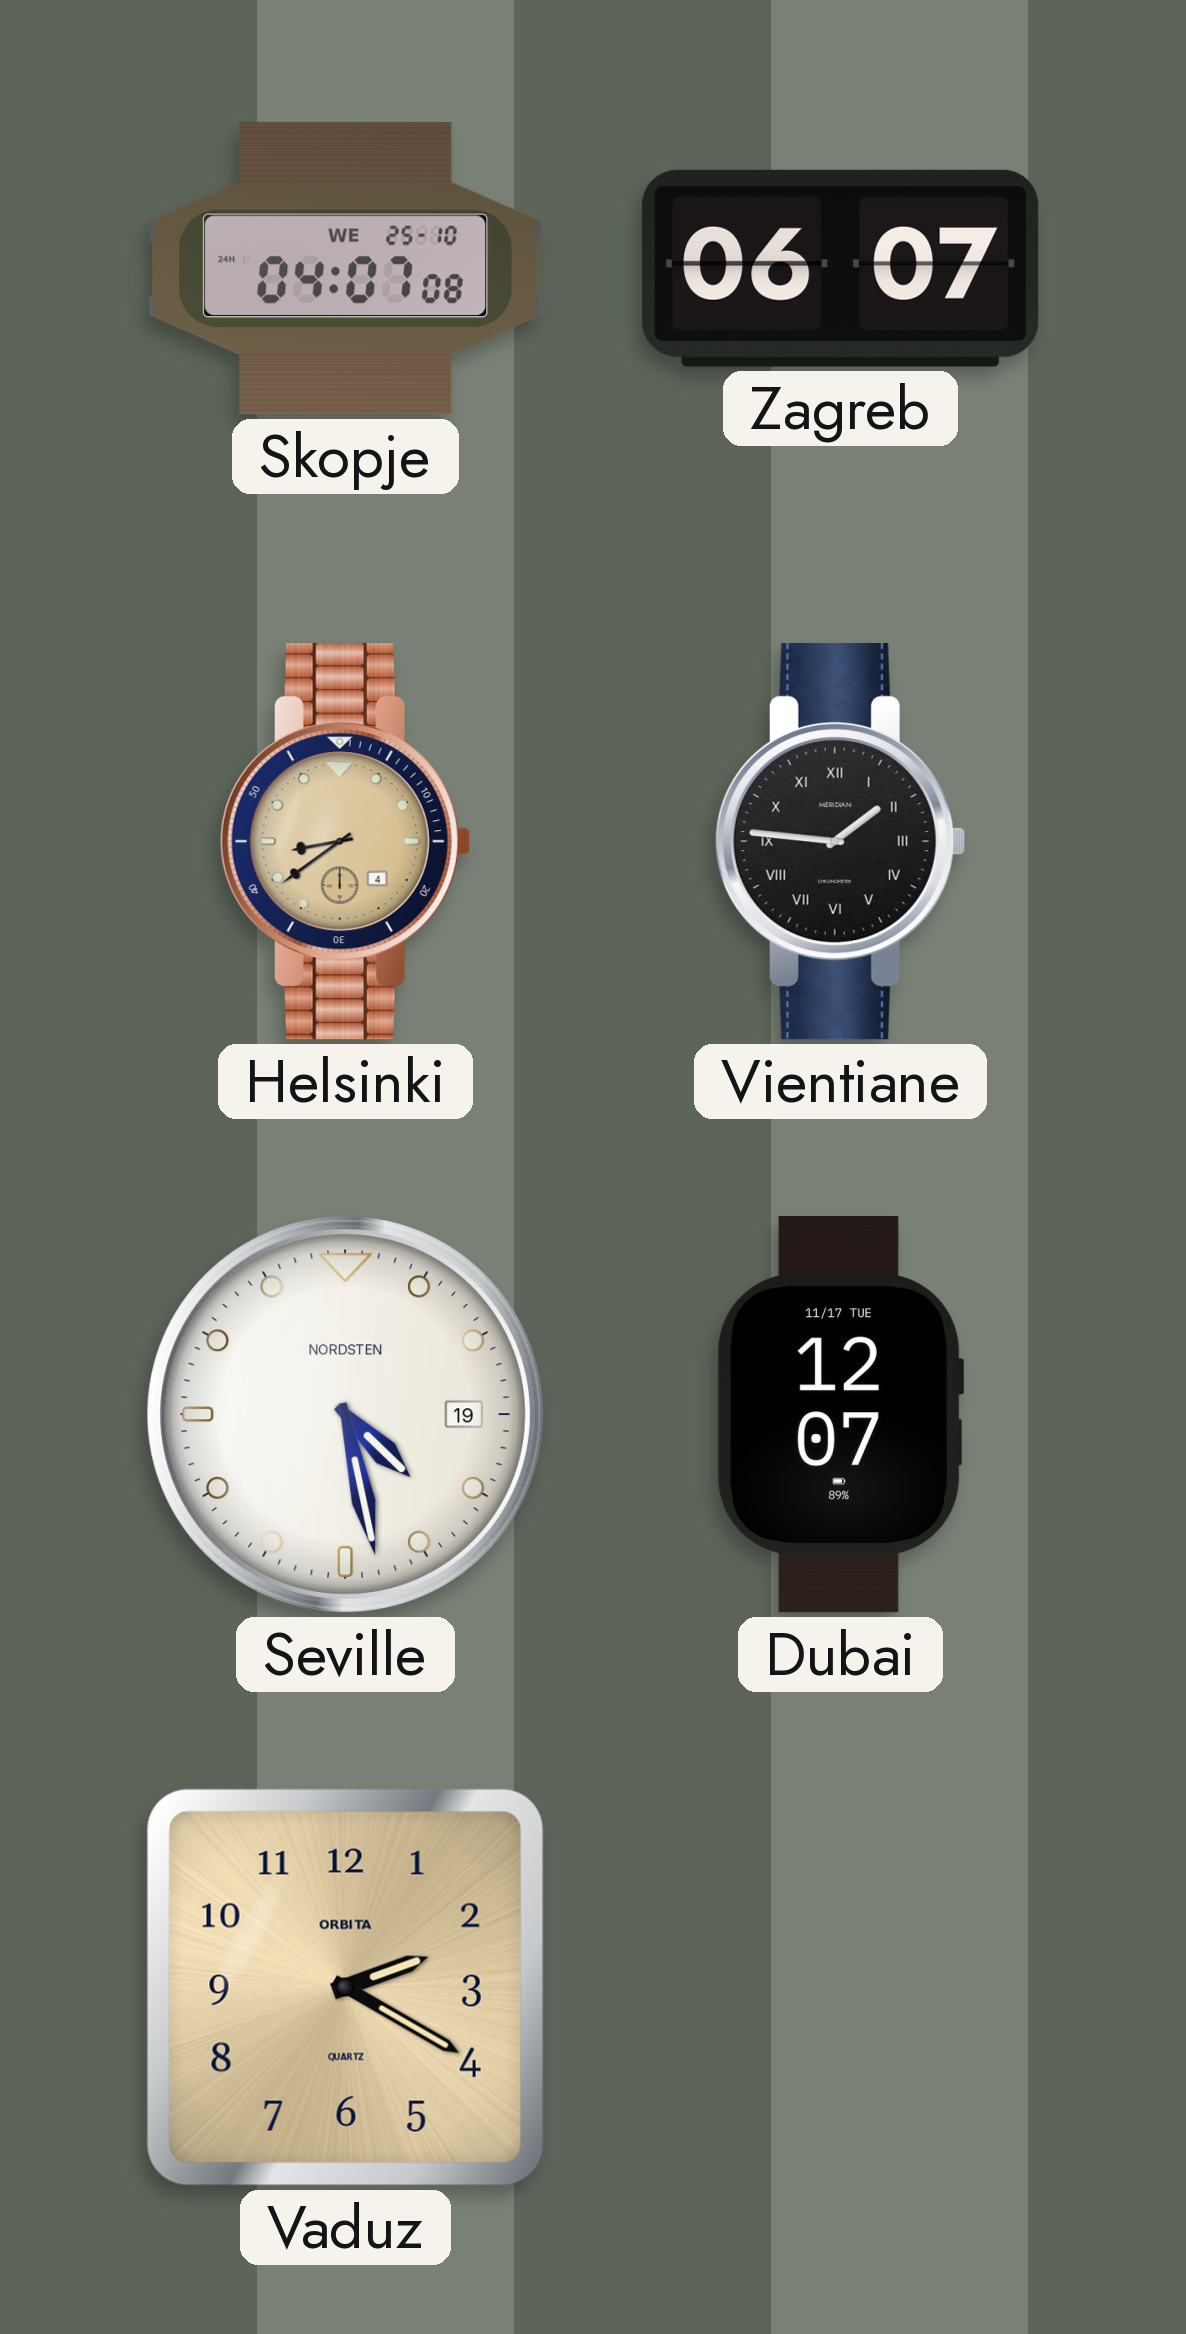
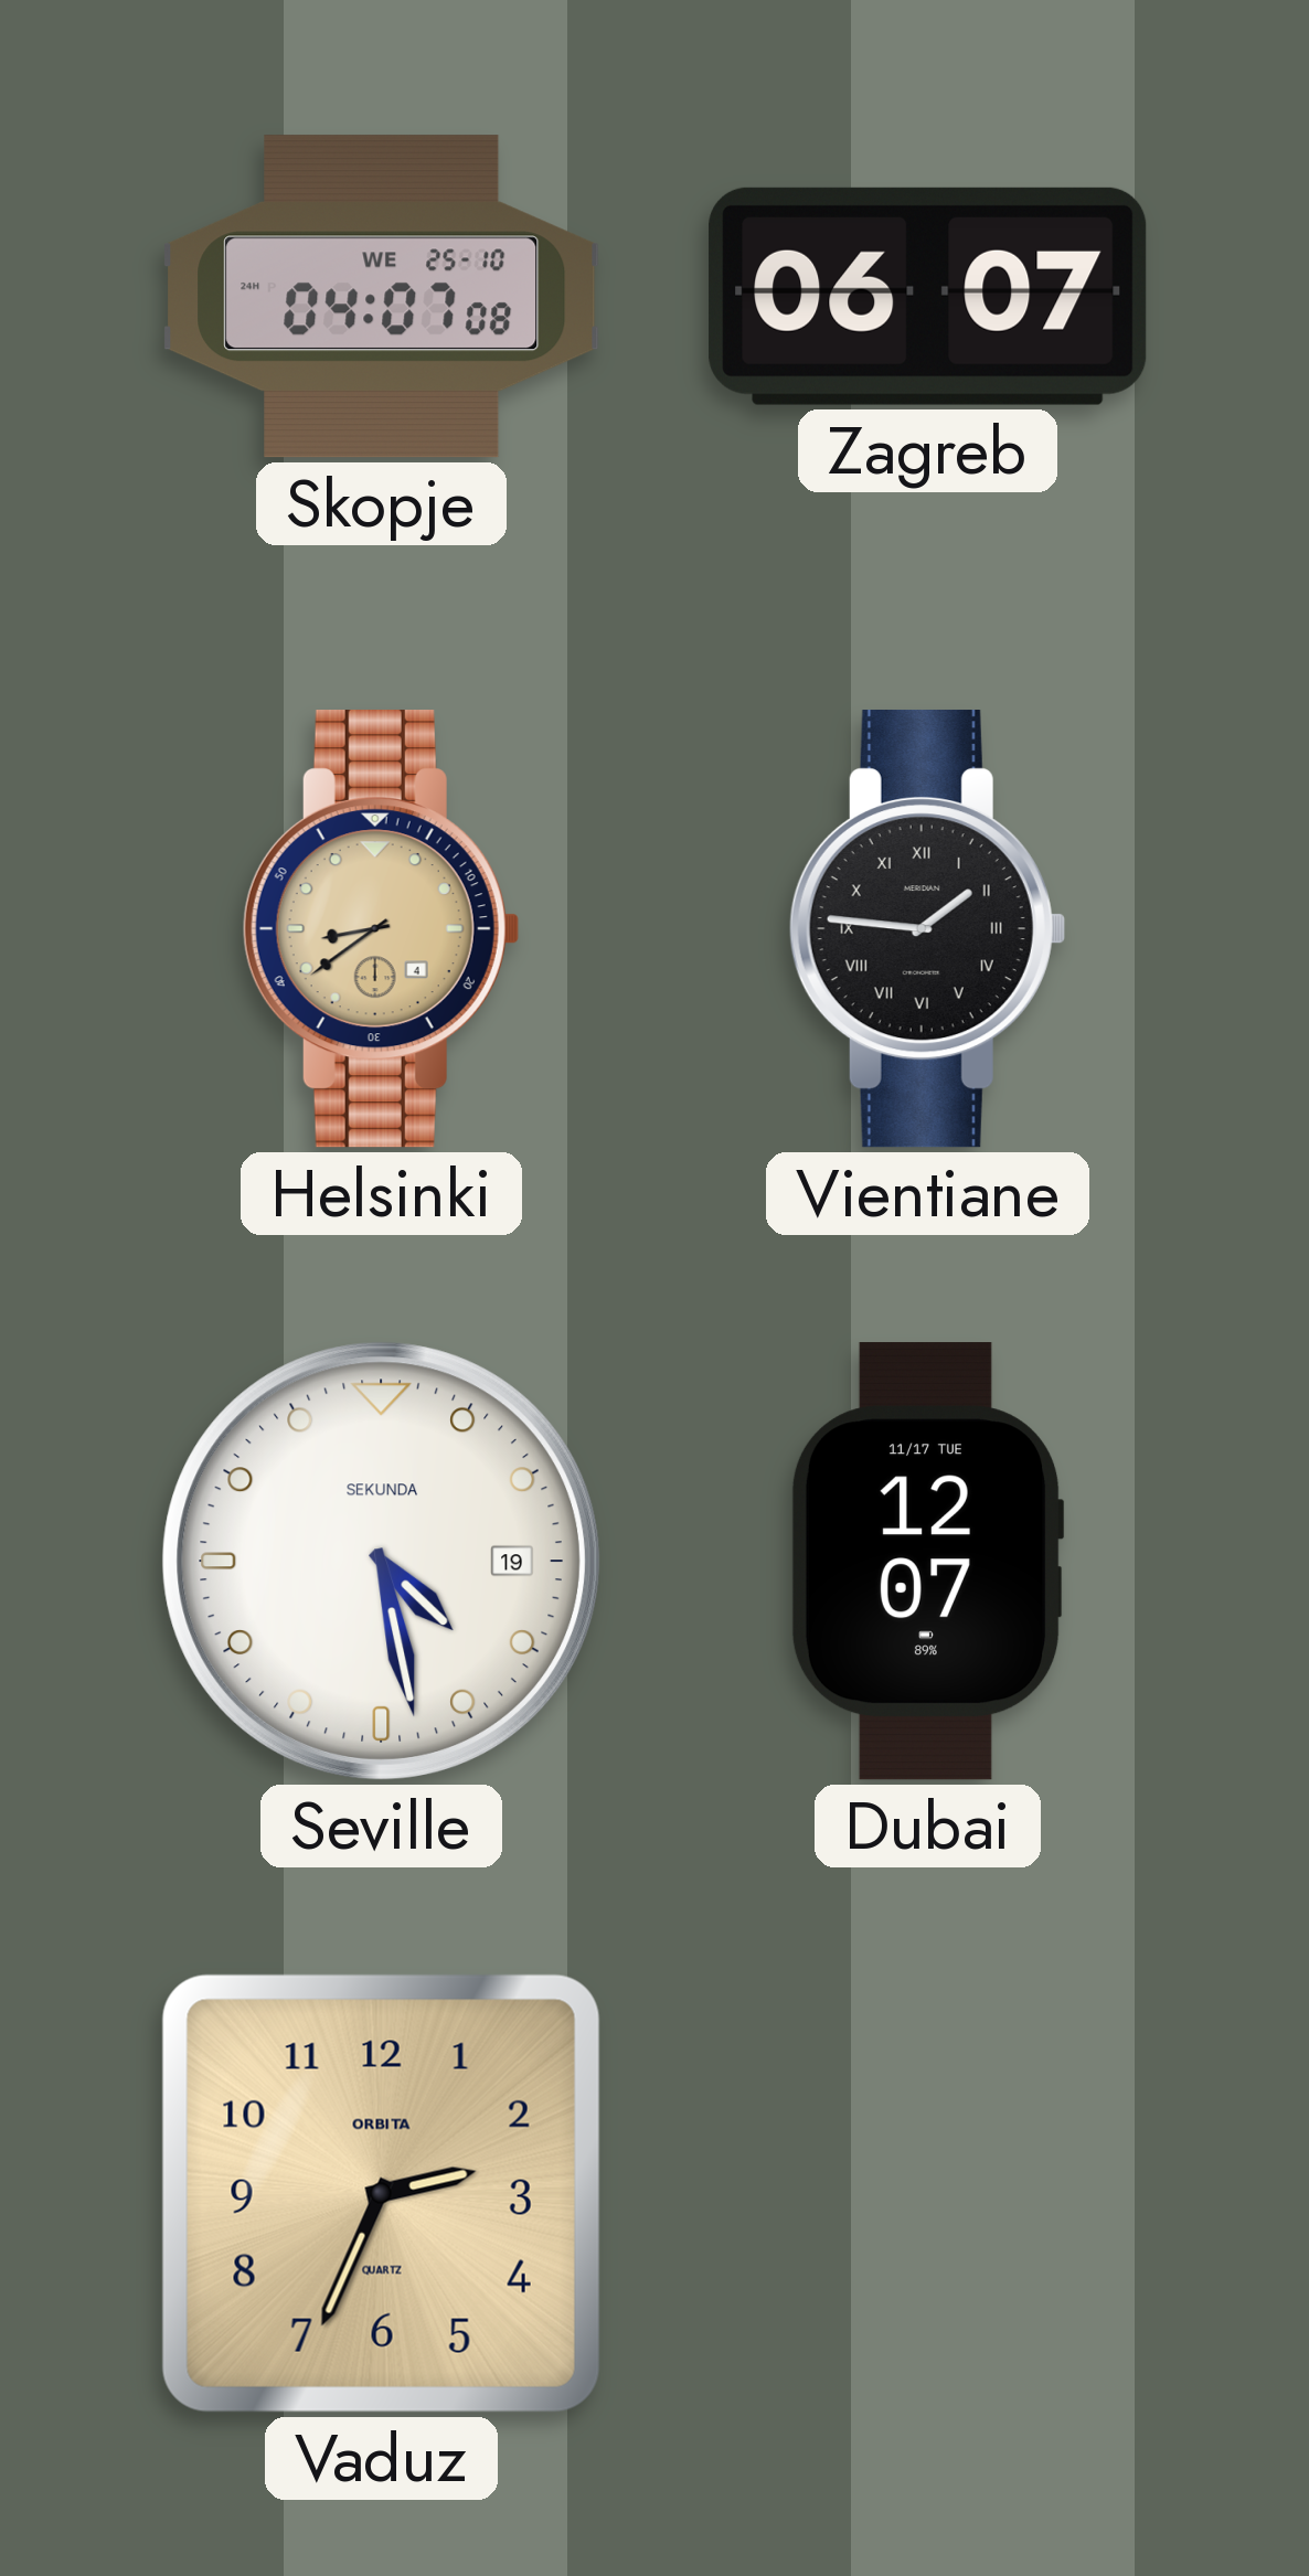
Seville brand: NORDSTEN -> SEKUNDA
Vaduz: 2:20 -> 2:34
